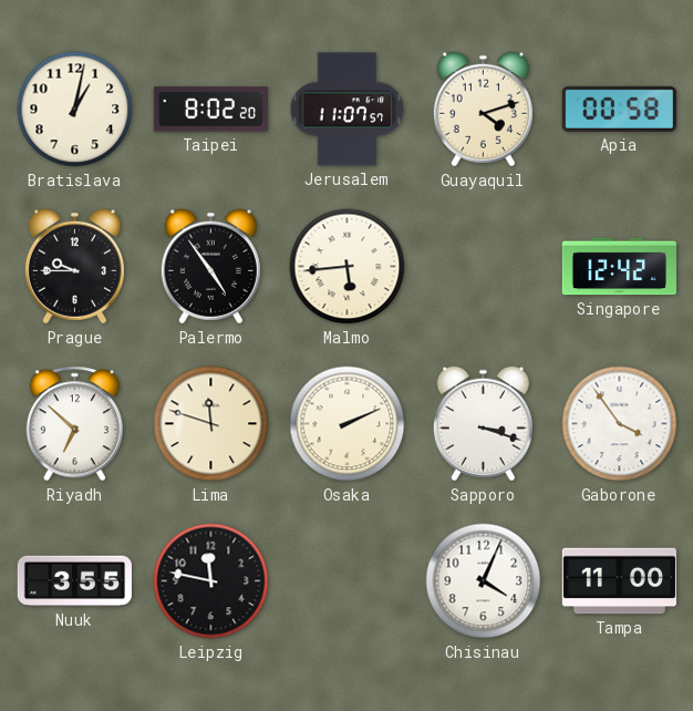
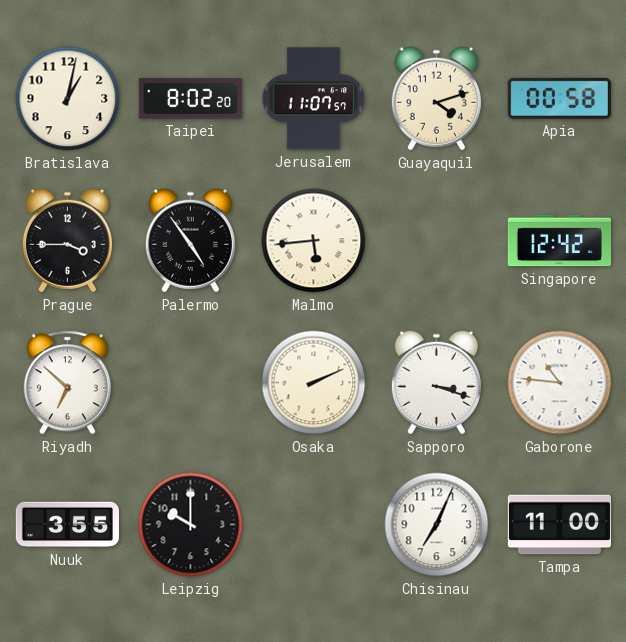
Prague: 9:45 -> 3:45
Lima: 11:48 -> none
Gaborone: 3:54 -> 10:46
Leipzig: 11:47 -> 10:00
Chisinau: 4:04 -> 7:04
